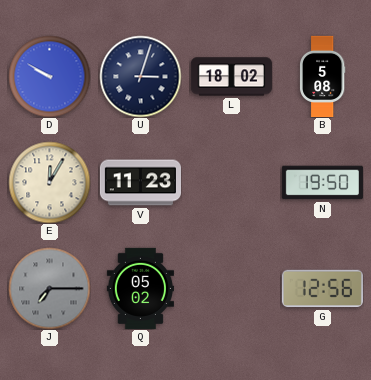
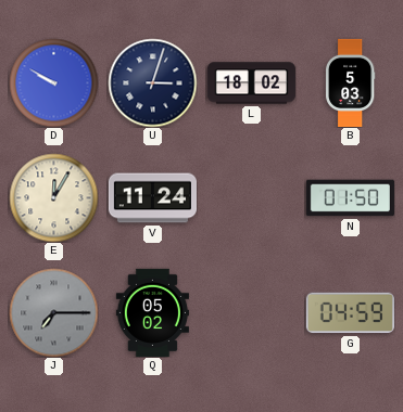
B: 5:08 -> 5:03
V: 11:23 -> 11:24
N: 19:50 -> 01:50
G: 12:56 -> 04:59
